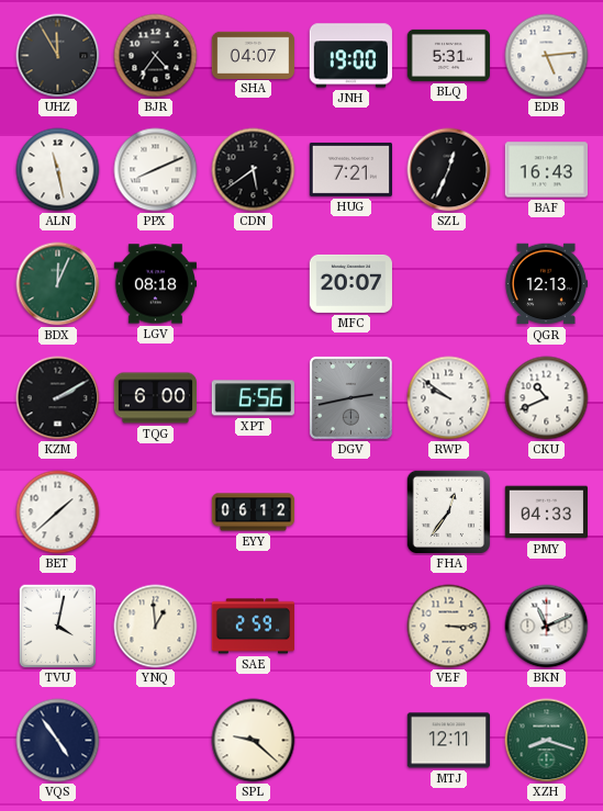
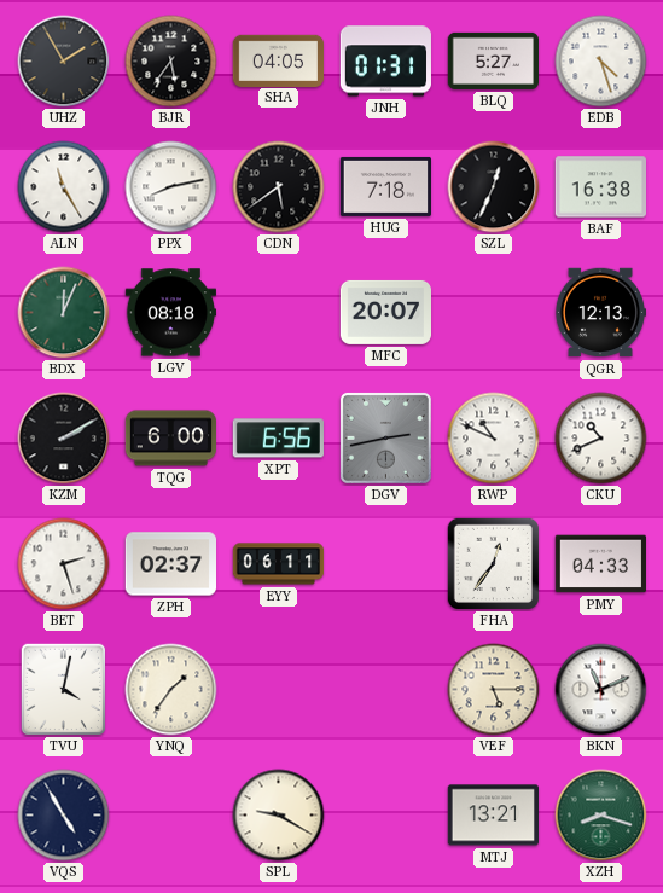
UHZ: 11:55 -> 1:55
BJR: 4:36 -> 5:36
SHA: 04:07 -> 04:05
JNH: 19:00 -> 01:31
BLQ: 5:31 -> 5:27
EDB: 5:14 -> 4:27
ALN: 11:28 -> 11:25
PPX: 8:11 -> 8:13
HUG: 7:21 -> 7:18
BAF: 16:43 -> 16:38
RWP: 9:51 -> 10:49
BET: 1:38 -> 2:27
ZPH: none -> 02:37
EYY: 06:12 -> 06:11
YNQ: 12:59 -> 1:36
SAE: 2:59 -> none
VEF: 3:15 -> 5:15
VQS: 4:54 -> 4:55
SPL: 9:22 -> 9:20
MTJ: 12:11 -> 13:21
